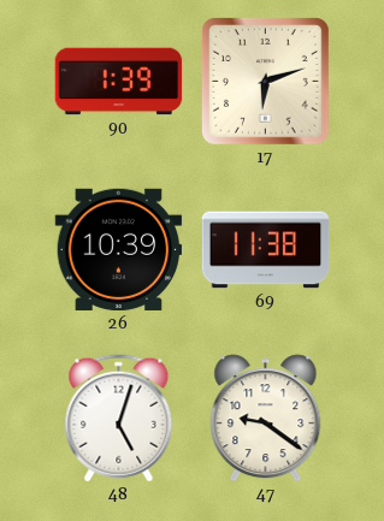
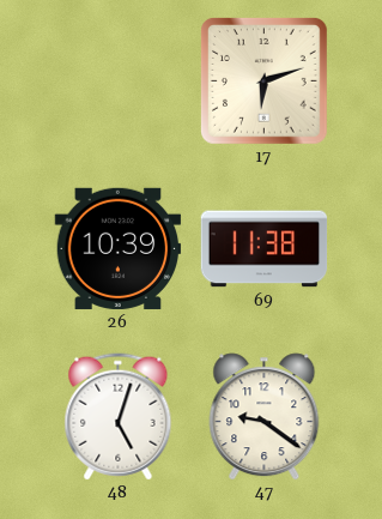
90: 1:39 -> none
